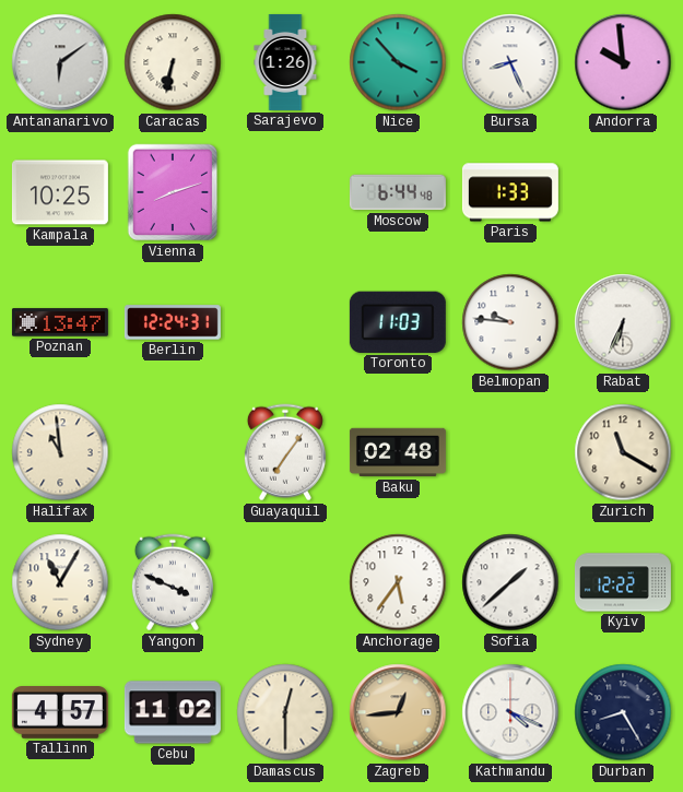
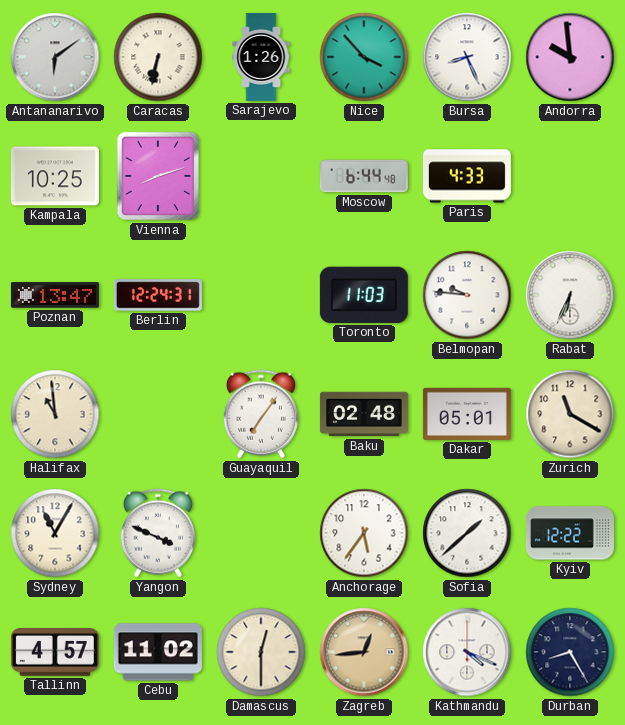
Paris: 1:33 -> 4:33
Dakar: none -> 05:01
